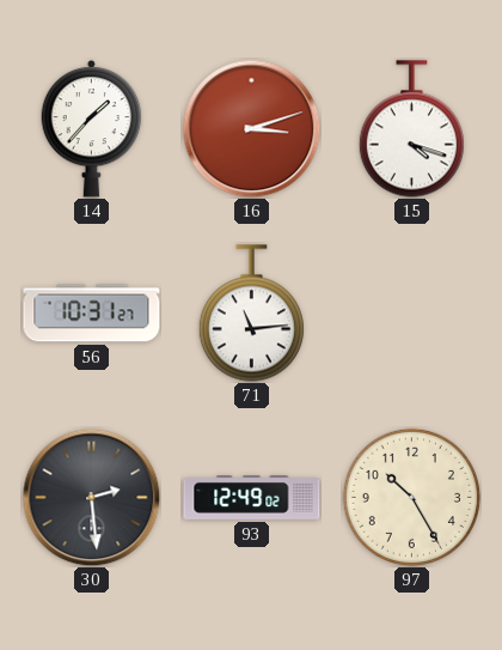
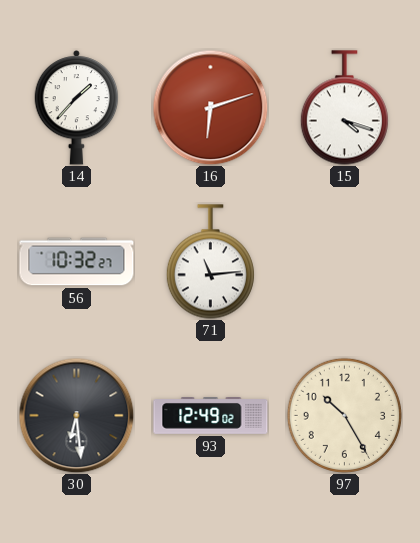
16: 3:12 -> 6:12
56: 10:31 -> 10:32
30: 2:29 -> 6:29
